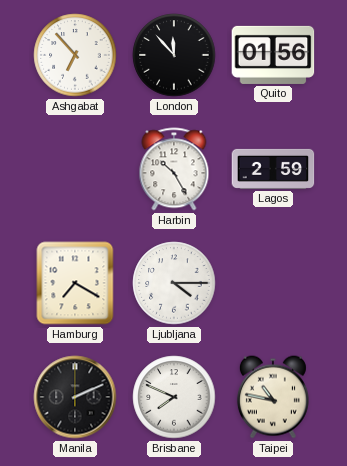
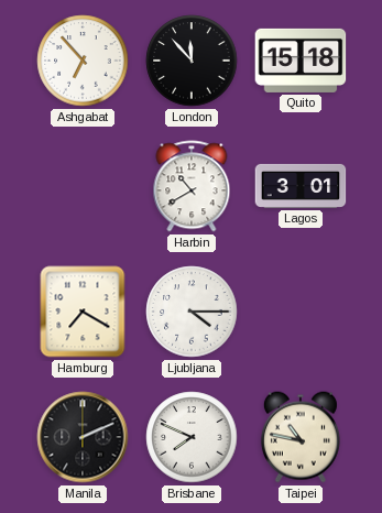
Quito: 01:56 -> 15:18
Harbin: 10:25 -> 10:40
Lagos: 2:59 -> 3:01
